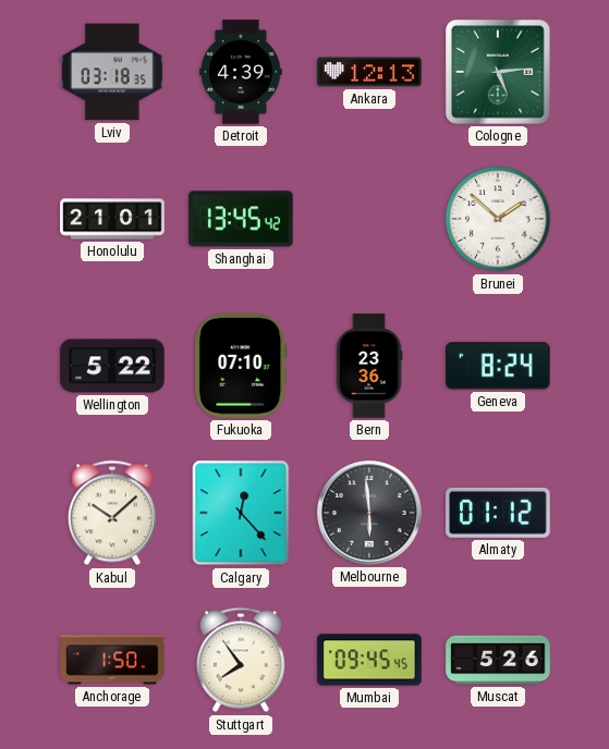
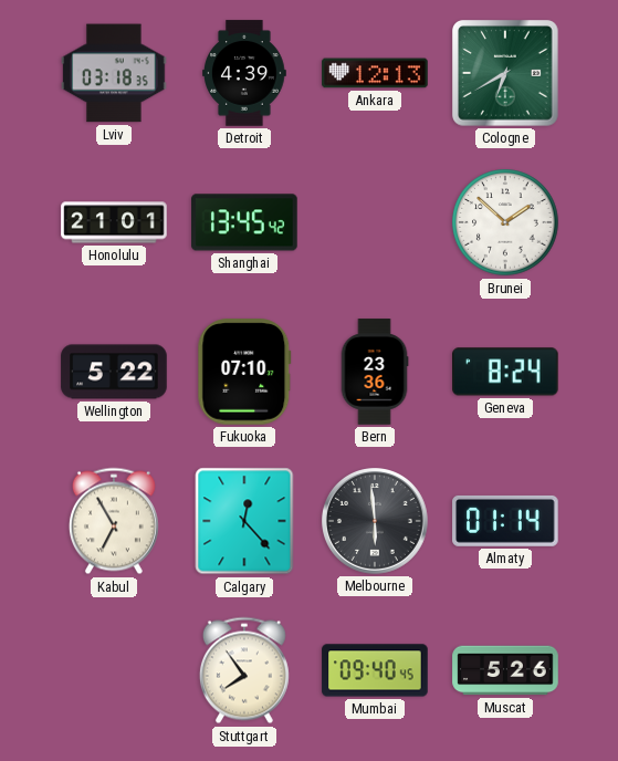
Cologne: 5:14 -> 6:40
Kabul: 10:08 -> 6:55
Almaty: 01:12 -> 01:14
Anchorage: 1:50 -> none
Mumbai: 09:45 -> 09:40
